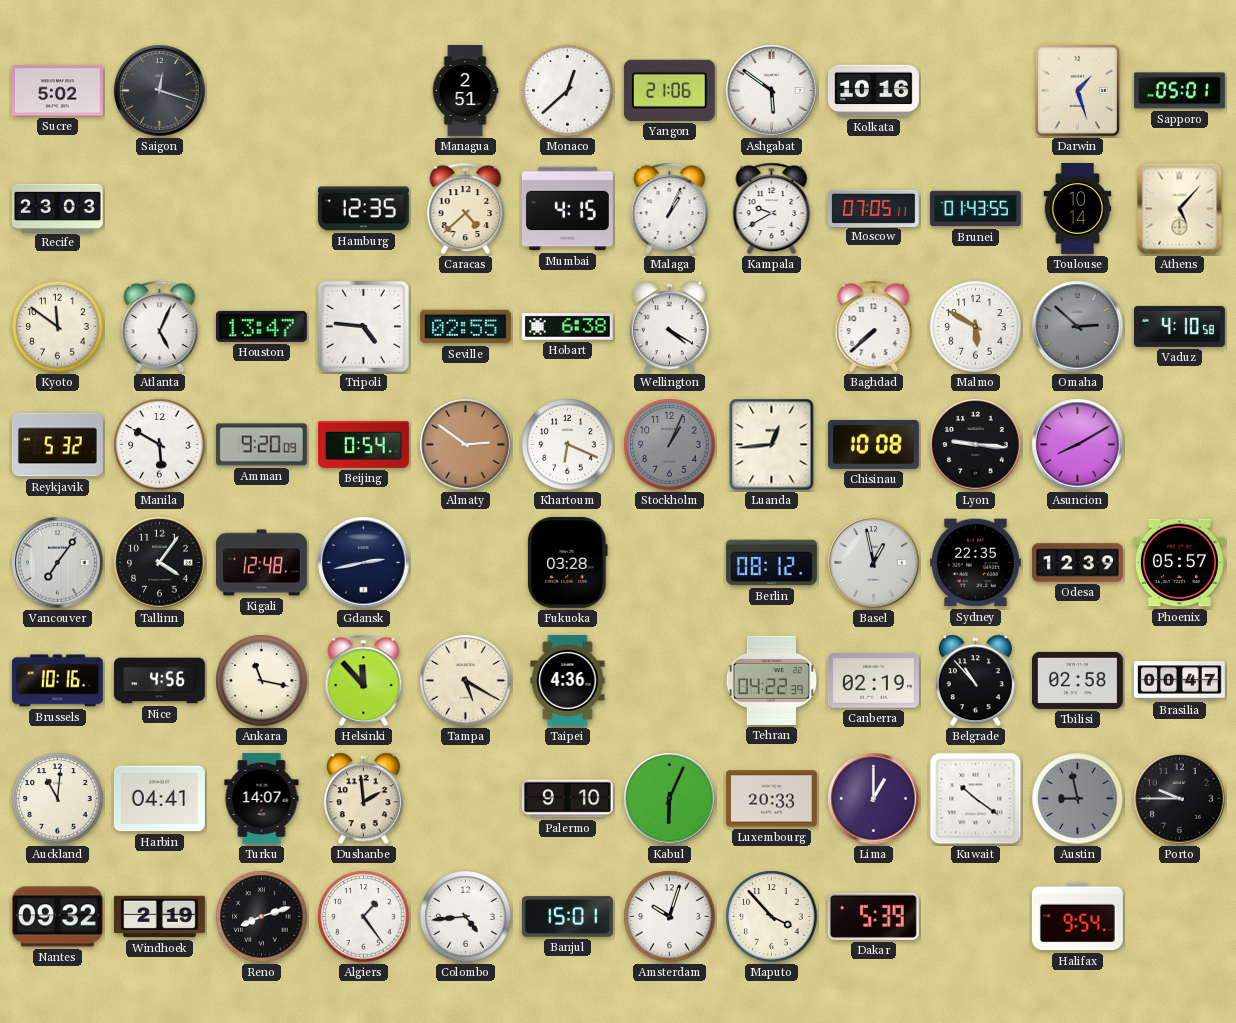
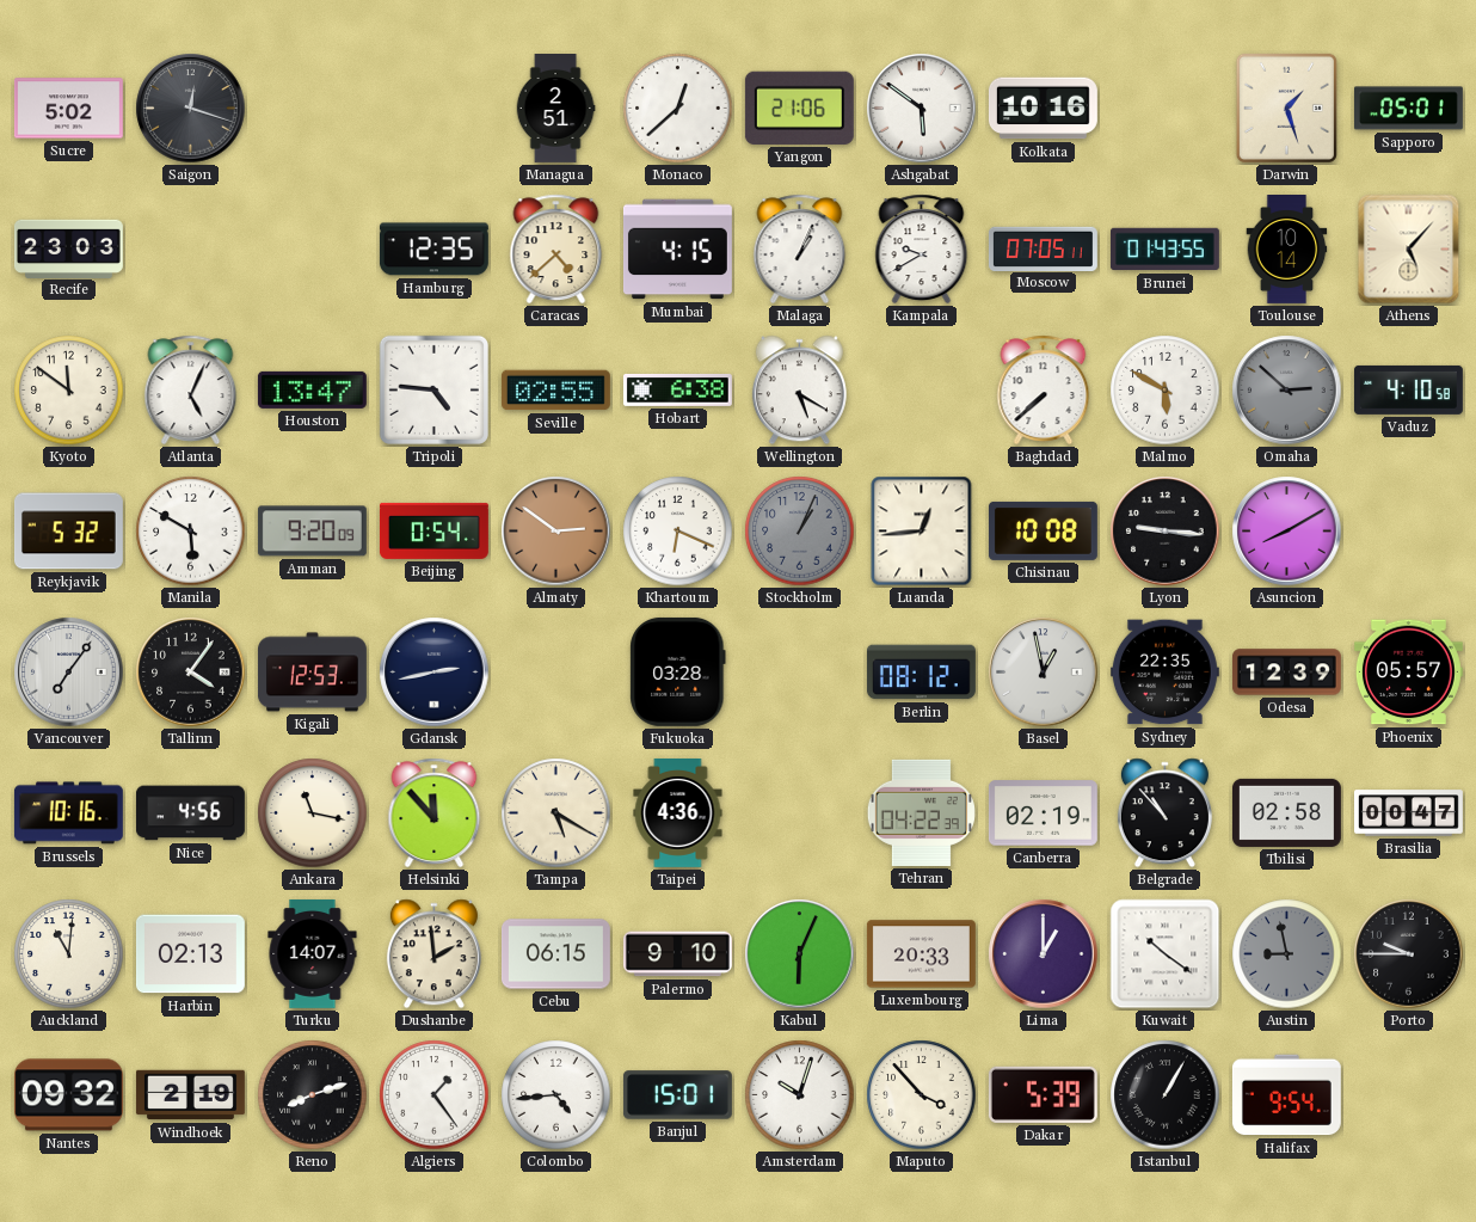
Wellington: 4:20 -> 5:20
Kigali: 12:48 -> 12:53
Harbin: 04:41 -> 02:13
Cebu: none -> 06:15
Istanbul: none -> 1:05
